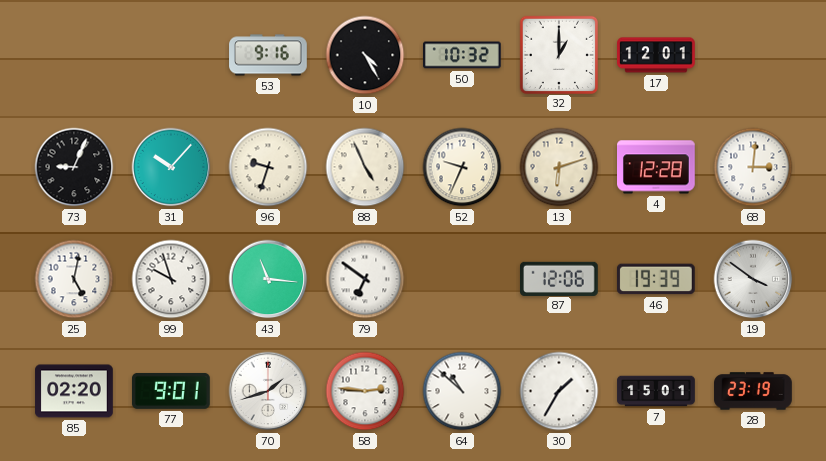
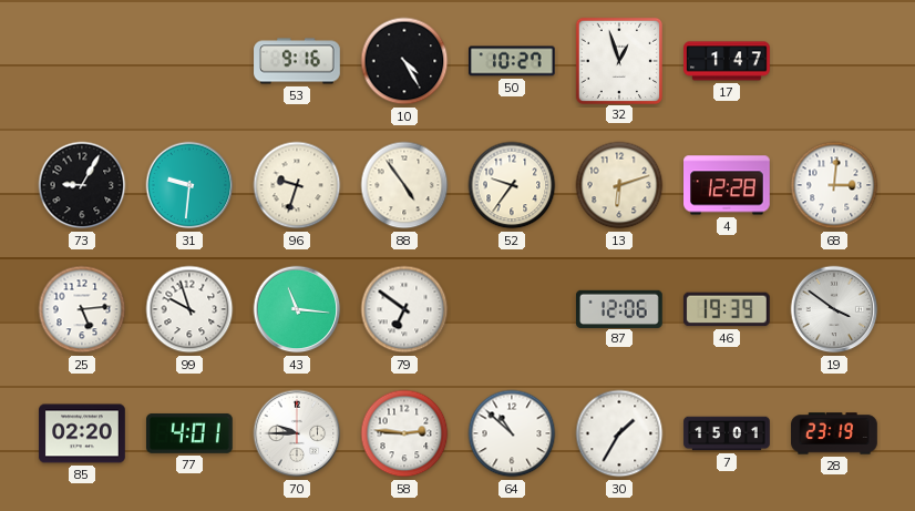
50: 10:32 -> 10:27
32: 1:00 -> 12:57
17: 12:01 -> 1:47
73: 9:04 -> 9:05
31: 10:07 -> 9:31
88: 4:56 -> 4:54
52: 9:34 -> 9:36
25: 5:02 -> 5:14
77: 9:01 -> 4:01
70: 1:42 -> 9:45
